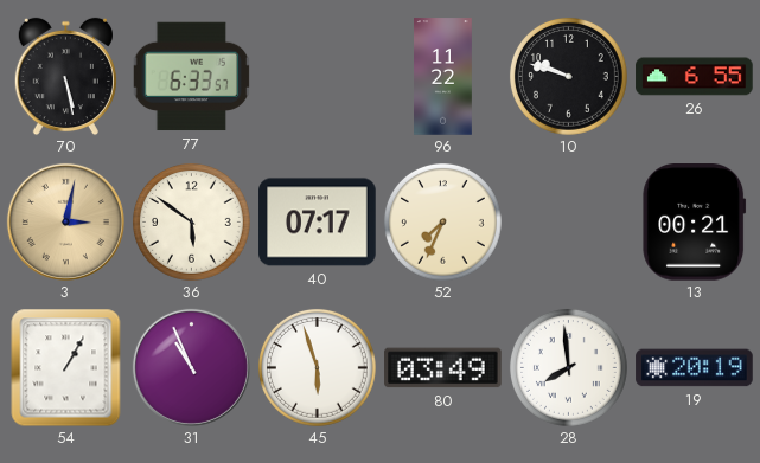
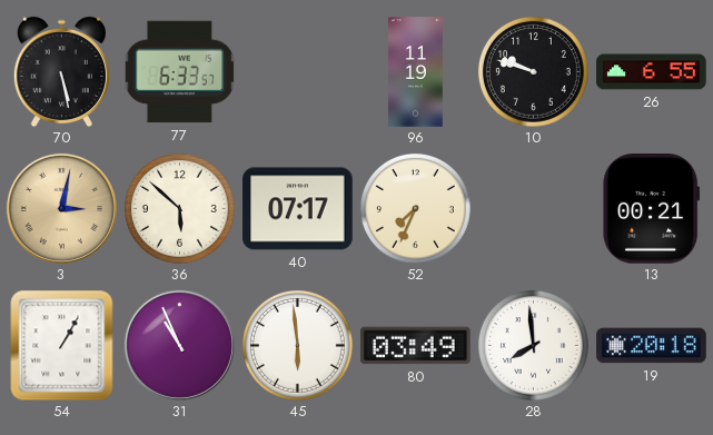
96: 11:22 -> 11:19
36: 5:51 -> 5:52
45: 5:57 -> 5:59
19: 20:19 -> 20:18
